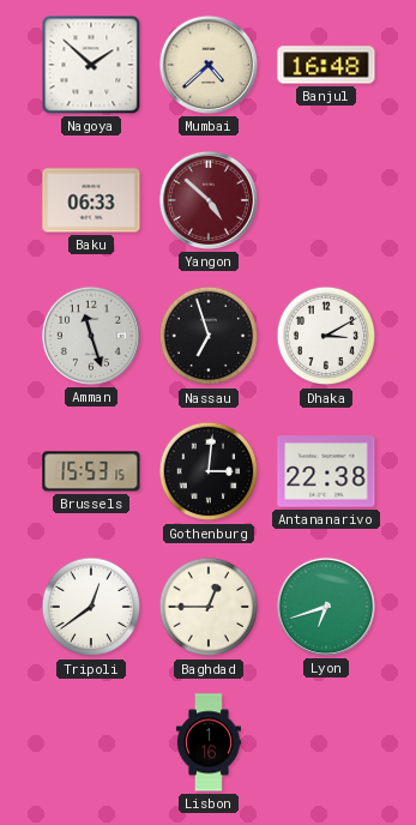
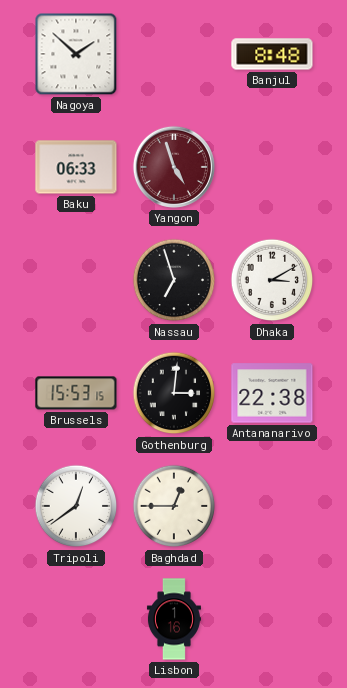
Mumbai: 4:38 -> none
Banjul: 16:48 -> 8:48
Yangon: 4:52 -> 4:57
Amman: 11:27 -> none
Lyon: 6:42 -> none
